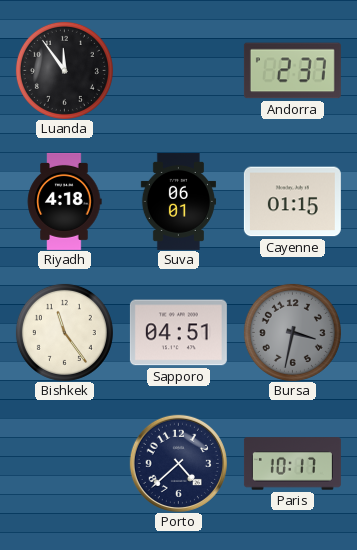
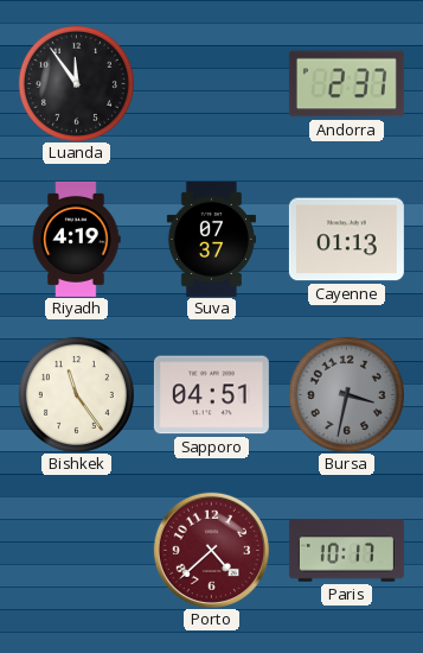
Riyadh: 4:18 -> 4:19
Suva: 06:01 -> 07:37
Cayenne: 01:15 -> 01:13
Porto dial: navy -> burgundy
